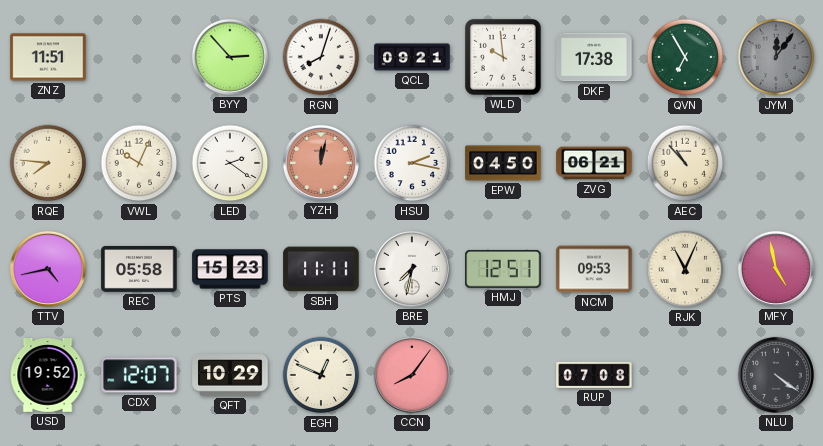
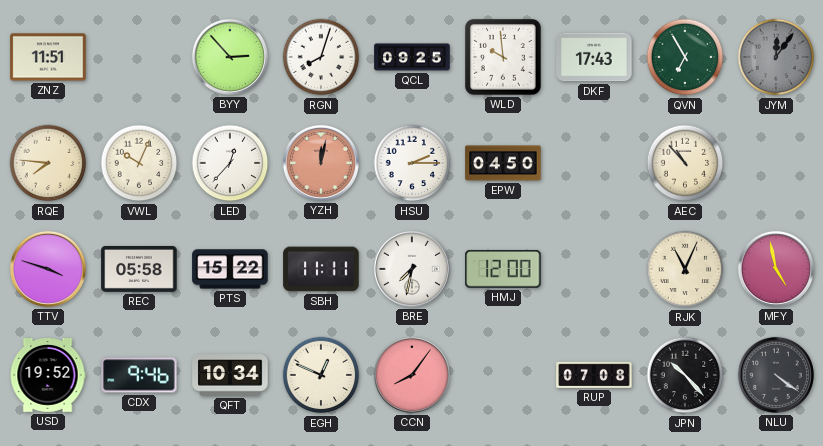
QCL: 09:21 -> 09:25
DKF: 17:38 -> 17:43
LED: 2:21 -> 12:37
HSU: 2:17 -> 2:15
ZVG: 06:21 -> none
TTV: 4:43 -> 3:48
PTS: 15:23 -> 15:22
HMJ: 12:51 -> 12:00
NCM: 09:53 -> none
CDX: 12:07 -> 9:46
QFT: 10:29 -> 10:34
JPN: none -> 10:23
